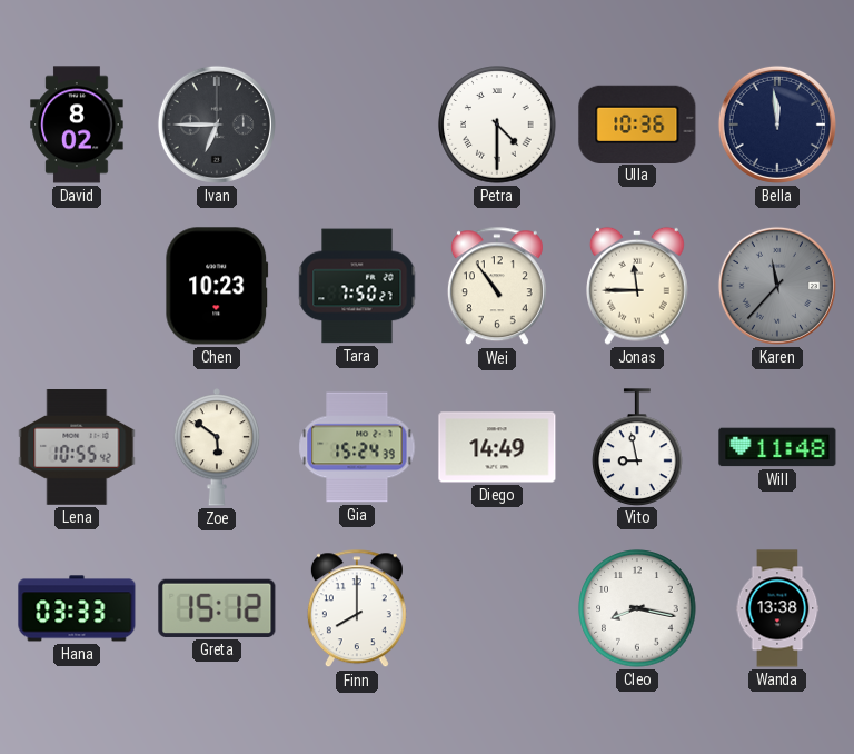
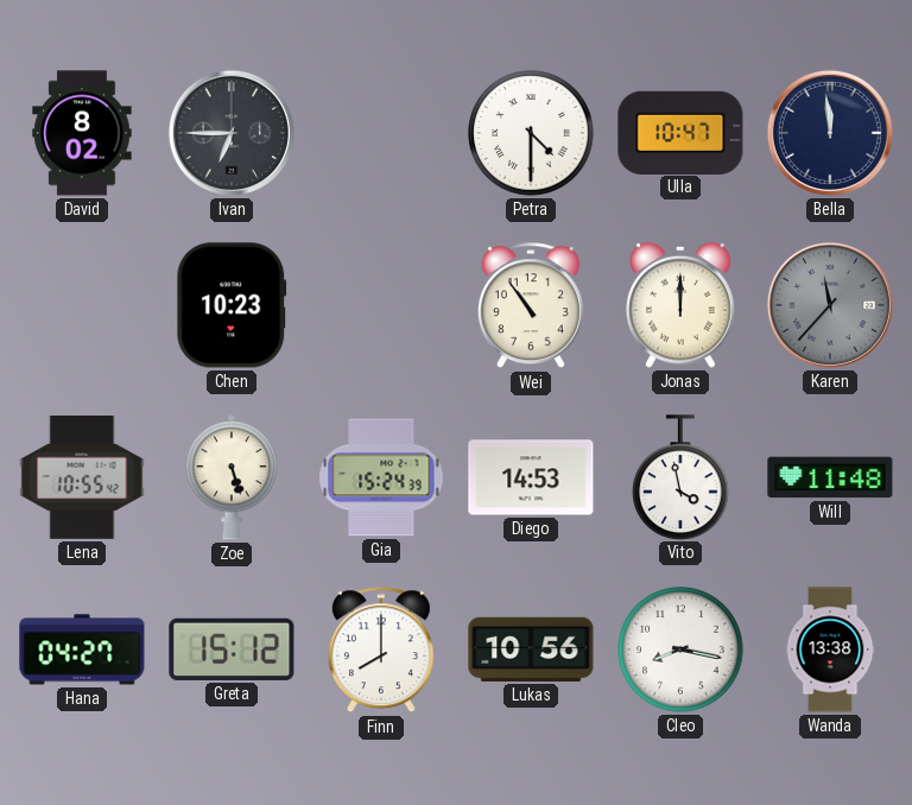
Ulla: 10:36 -> 10:47
Tara: 7:50 -> none
Jonas: 11:45 -> 12:00
Zoe: 5:51 -> 5:27
Diego: 14:49 -> 14:53
Vito: 8:58 -> 3:58
Hana: 03:33 -> 04:27
Lukas: none -> 10:56
